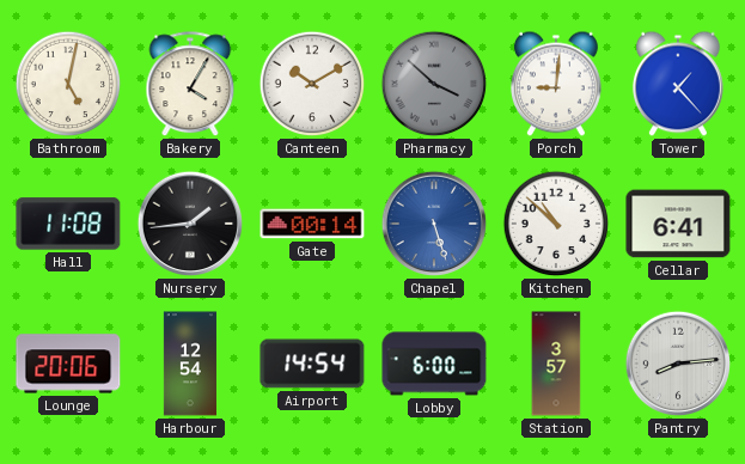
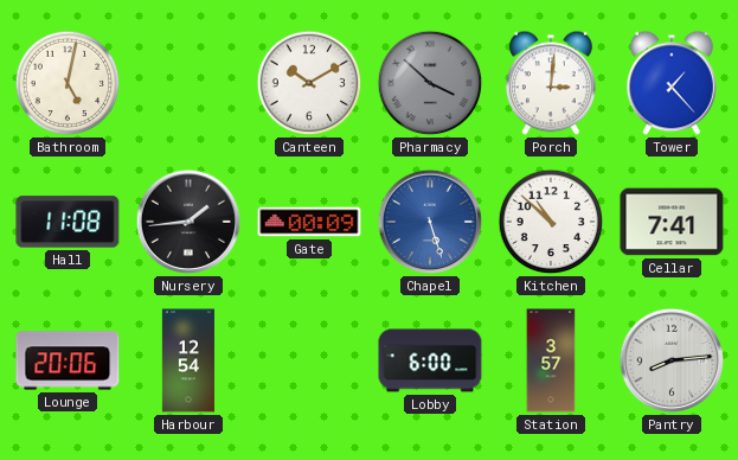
Bakery: 4:05 -> none
Porch: 9:01 -> 3:01
Gate: 00:14 -> 00:09
Cellar: 6:41 -> 7:41
Airport: 14:54 -> none
